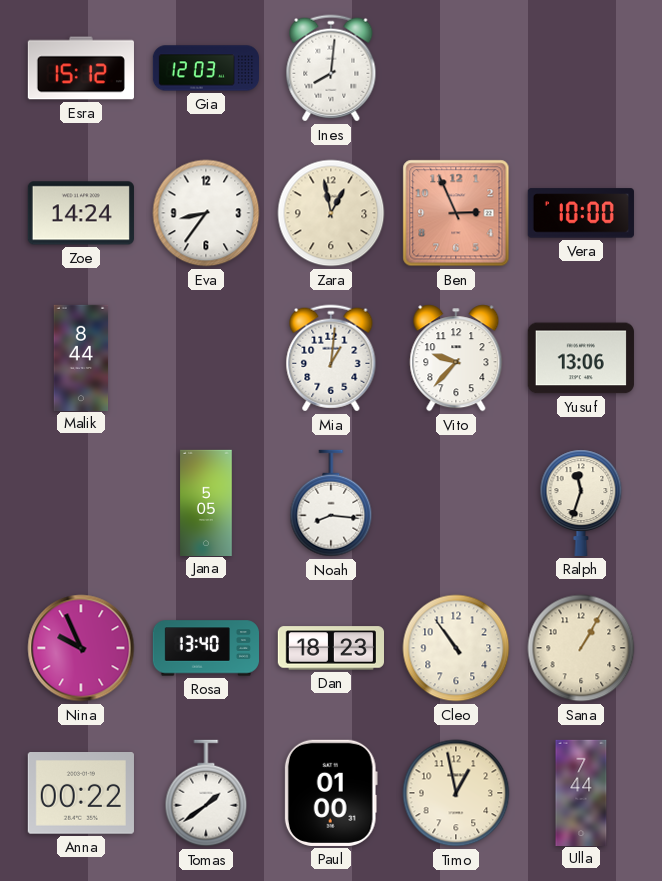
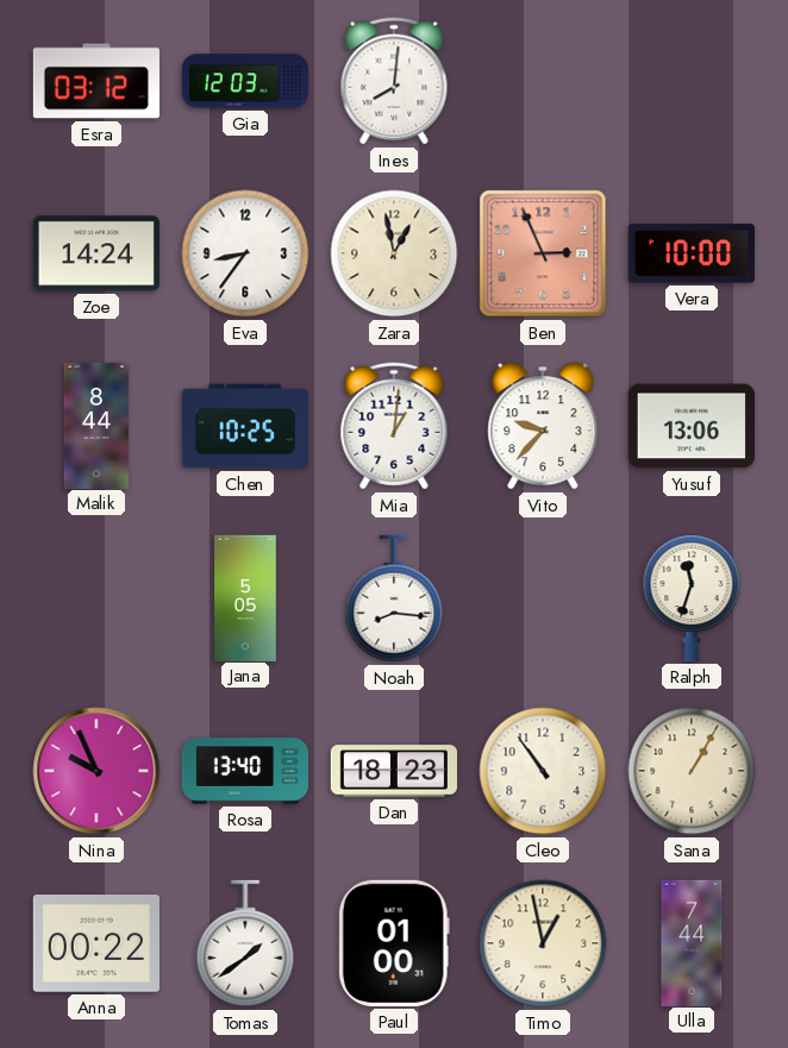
Esra: 15:12 -> 03:12
Chen: none -> 10:25
